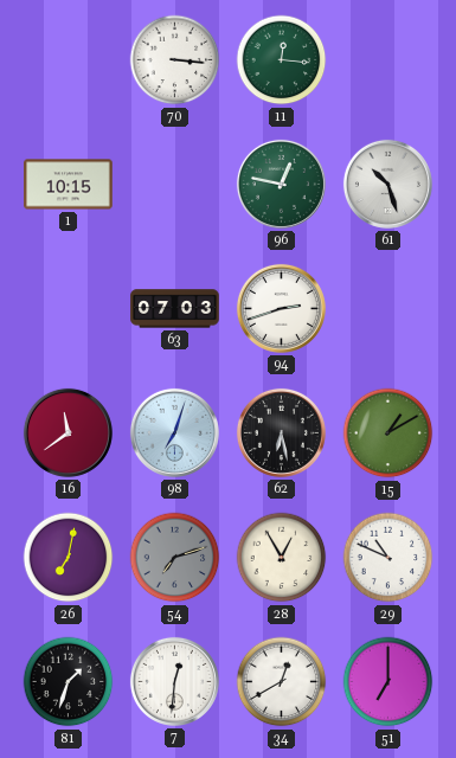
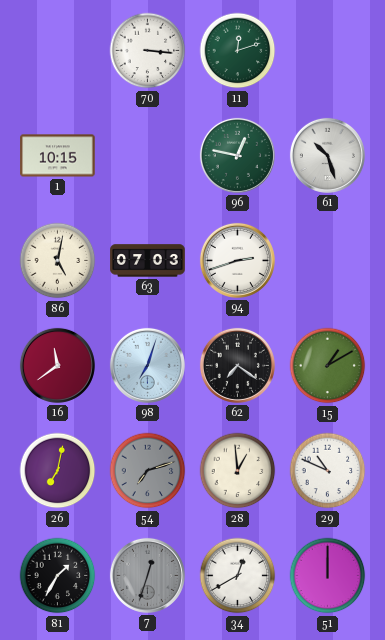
11: 12:16 -> 12:12
86: none -> 5:02
62: 6:28 -> 7:21
28: 12:55 -> 12:59
81: 1:33 -> 1:35
7: 12:31 -> 12:33
7 dial: white -> grey
51: 7:00 -> 12:00
